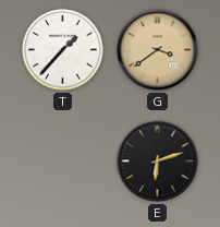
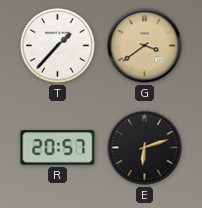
R: none -> 20:57
